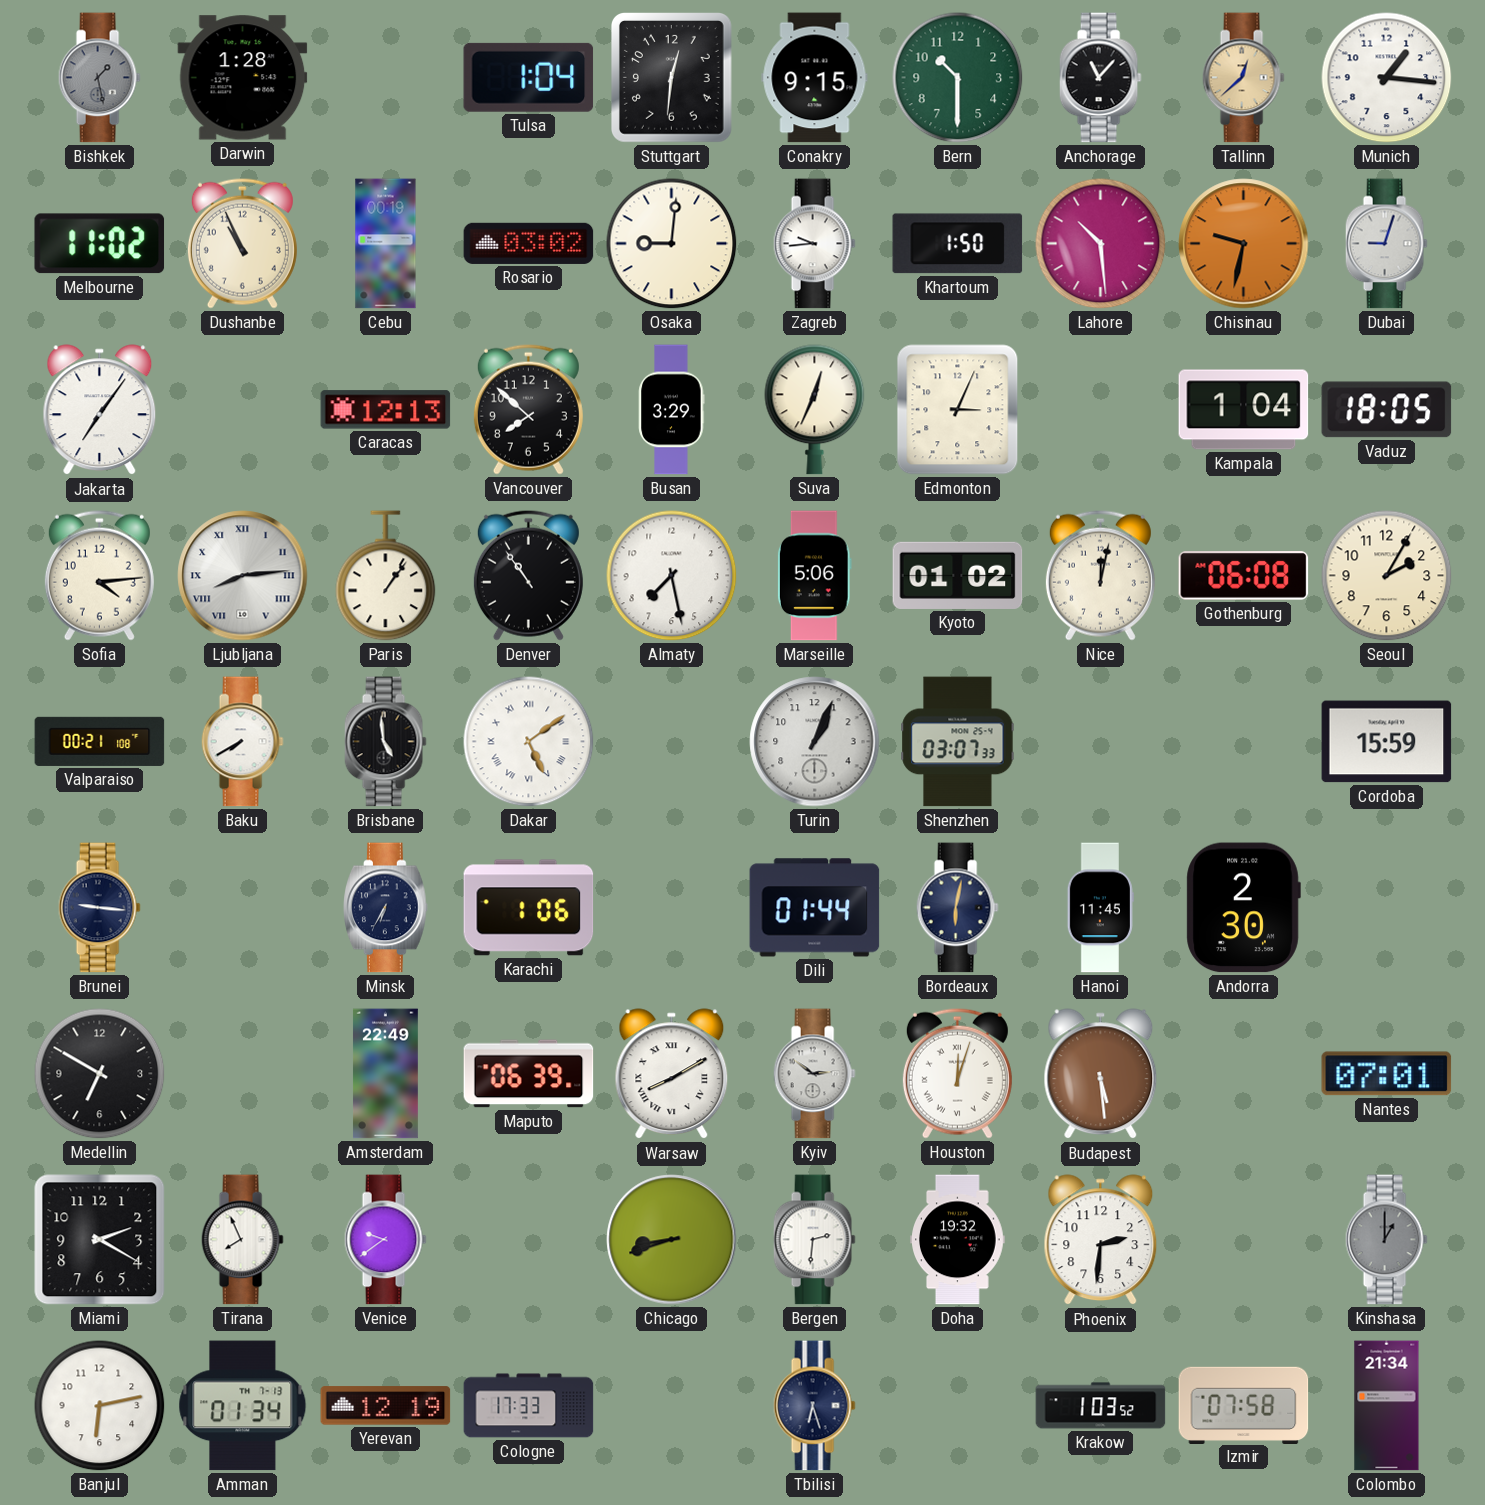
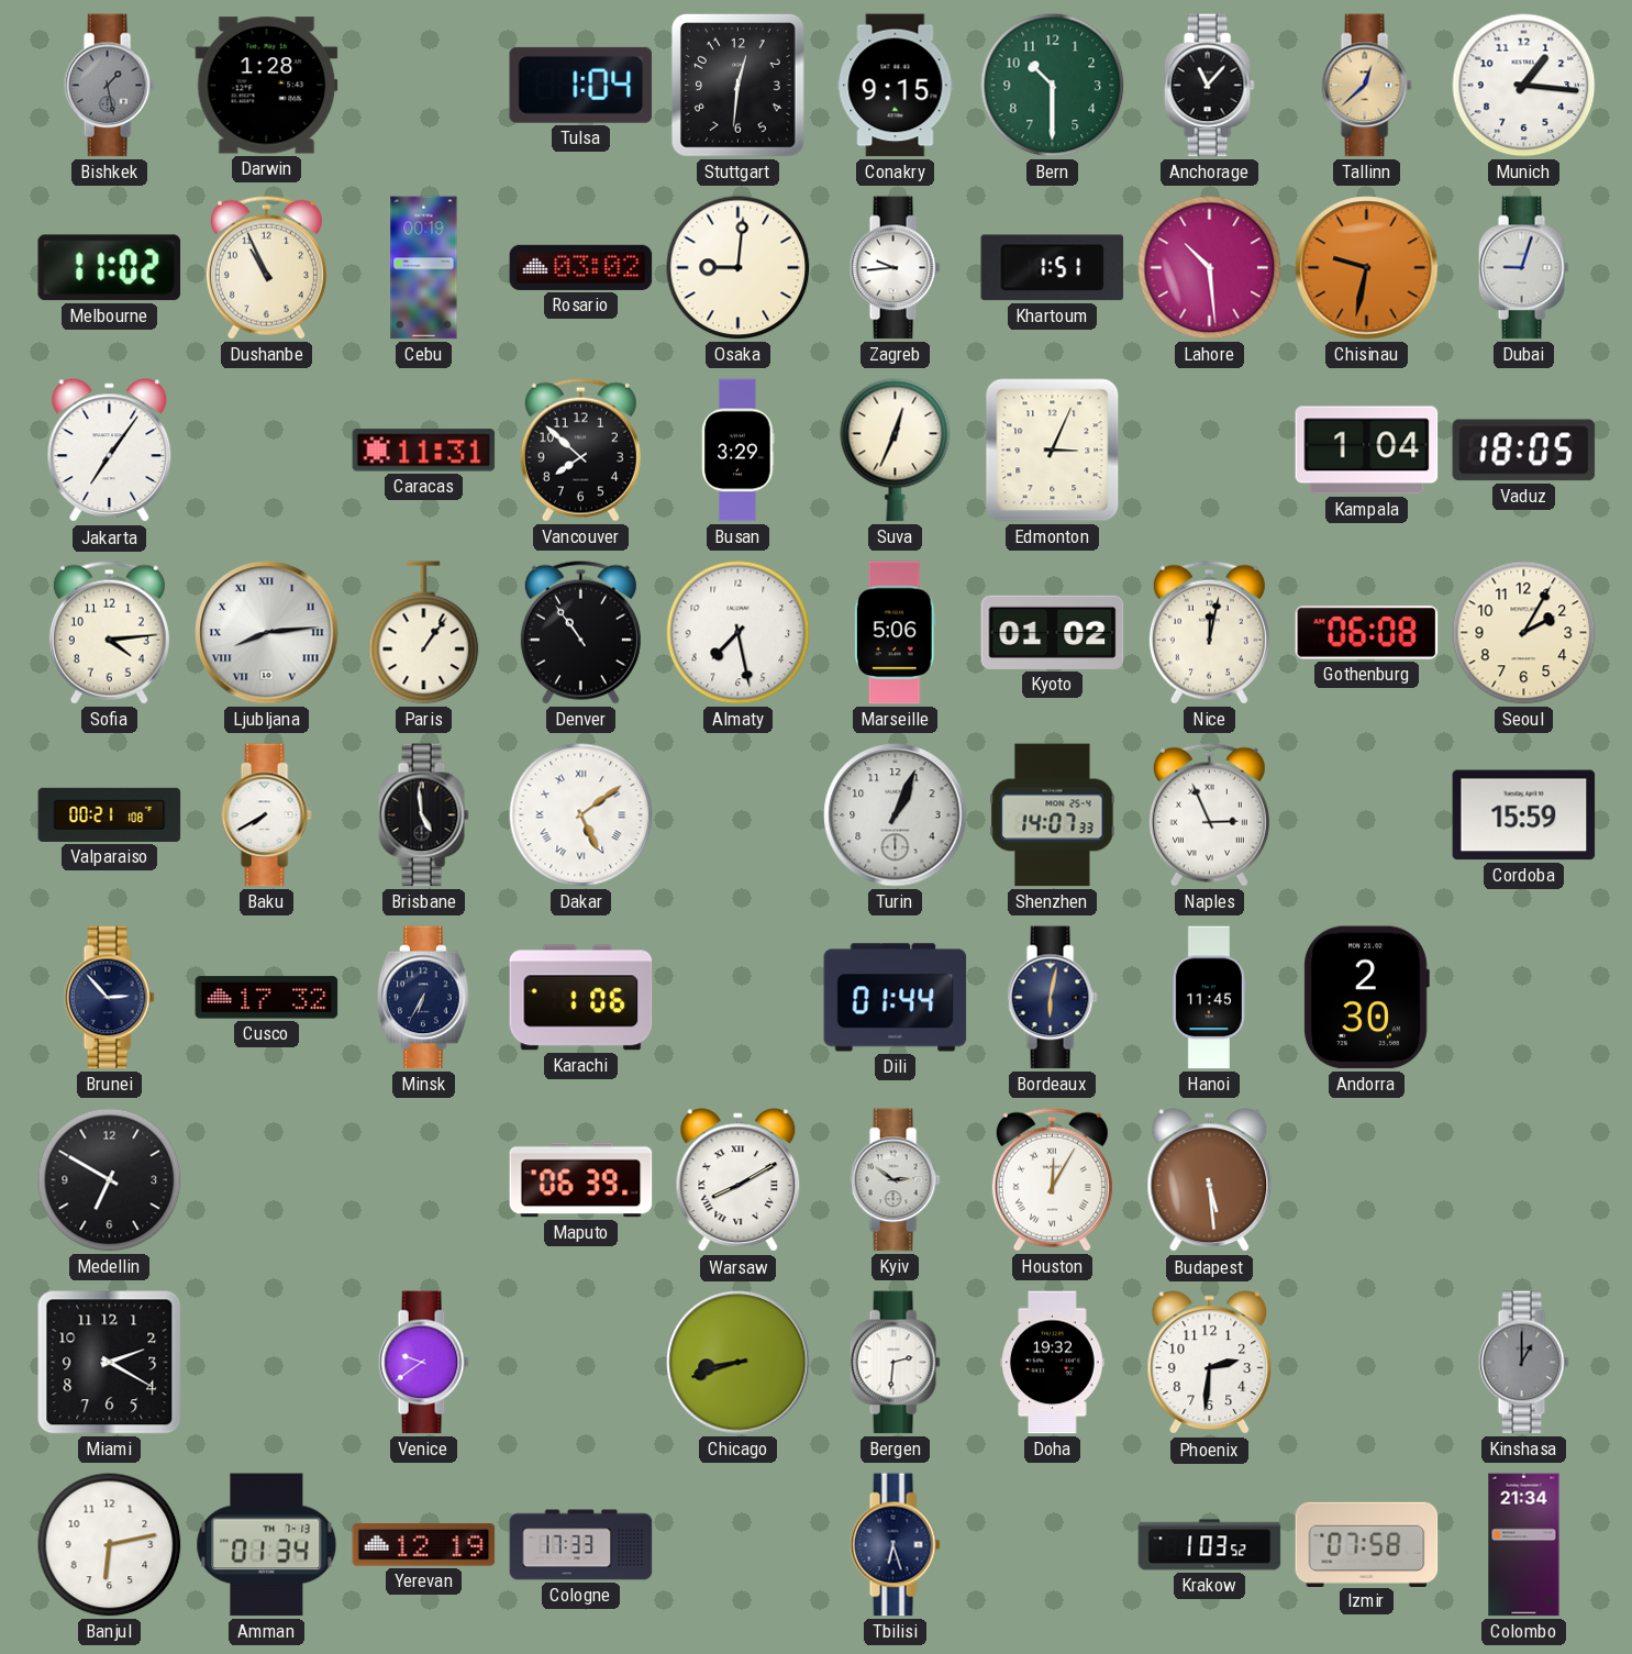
Khartoum: 1:50 -> 1:51
Caracas: 12:13 -> 11:31
Shenzhen: 03:07 -> 14:07
Naples: none -> 2:56
Brunei: 9:16 -> 2:53
Cusco: none -> 17:32
Amsterdam: 22:49 -> none
Houston: 12:03 -> 12:05
Nantes: 07:01 -> none
Tirana: 7:56 -> none
